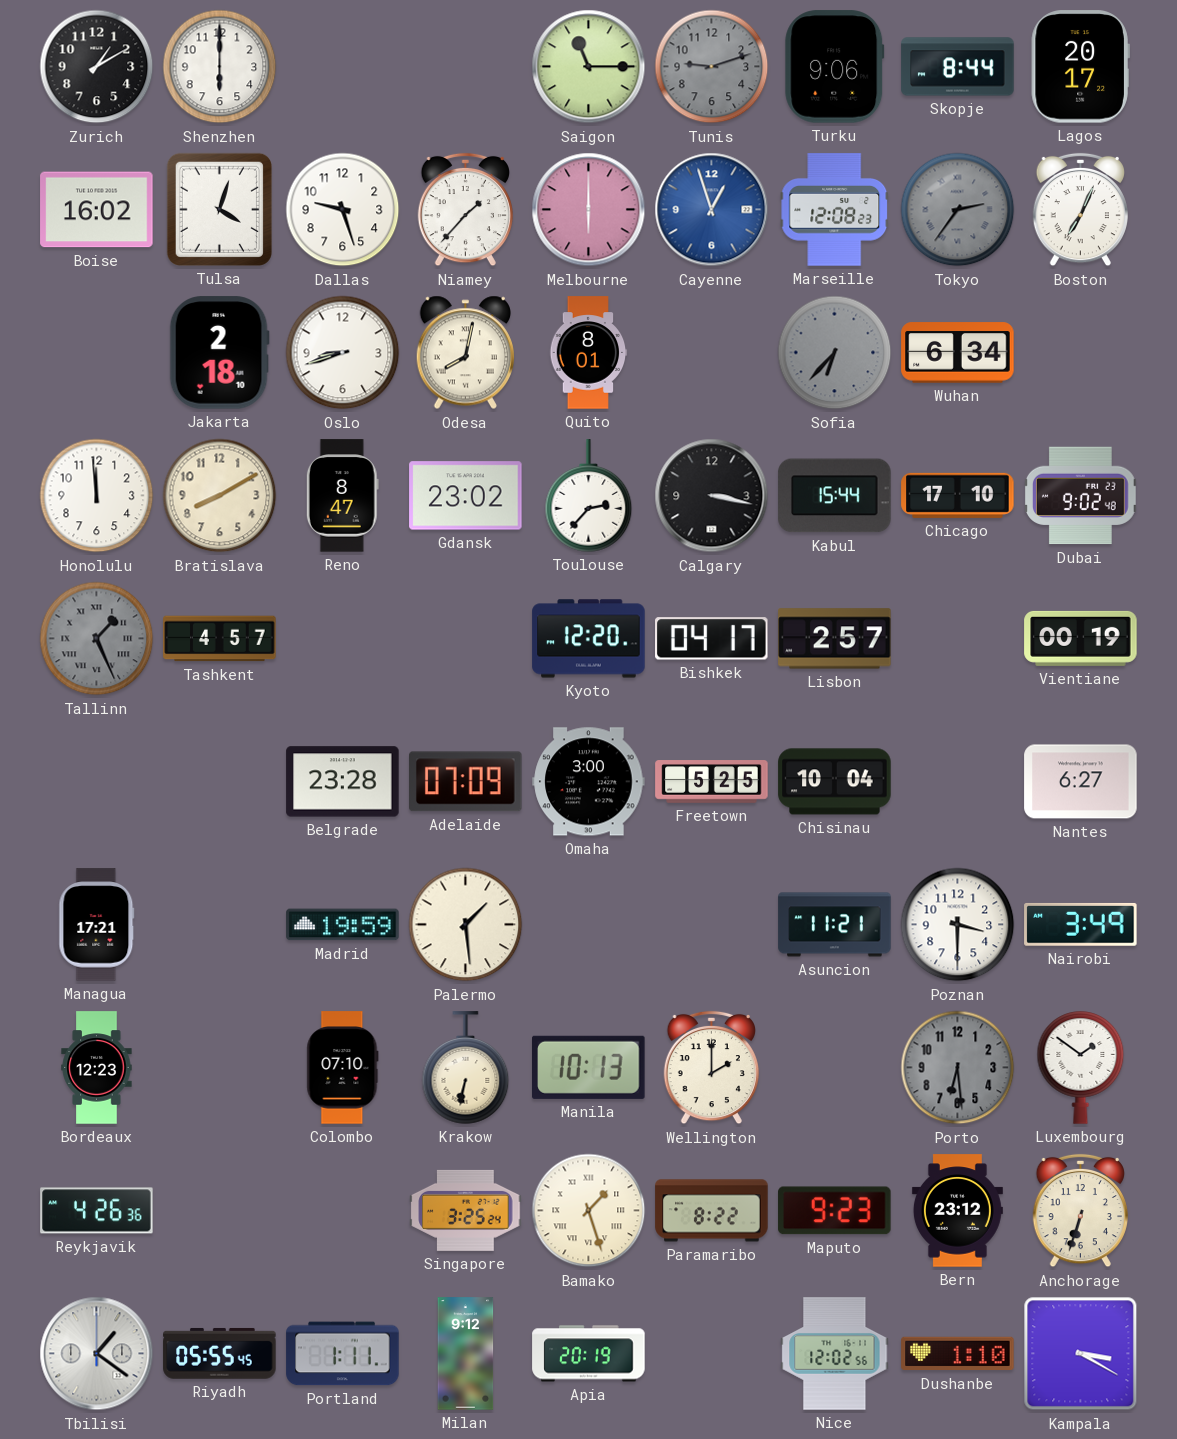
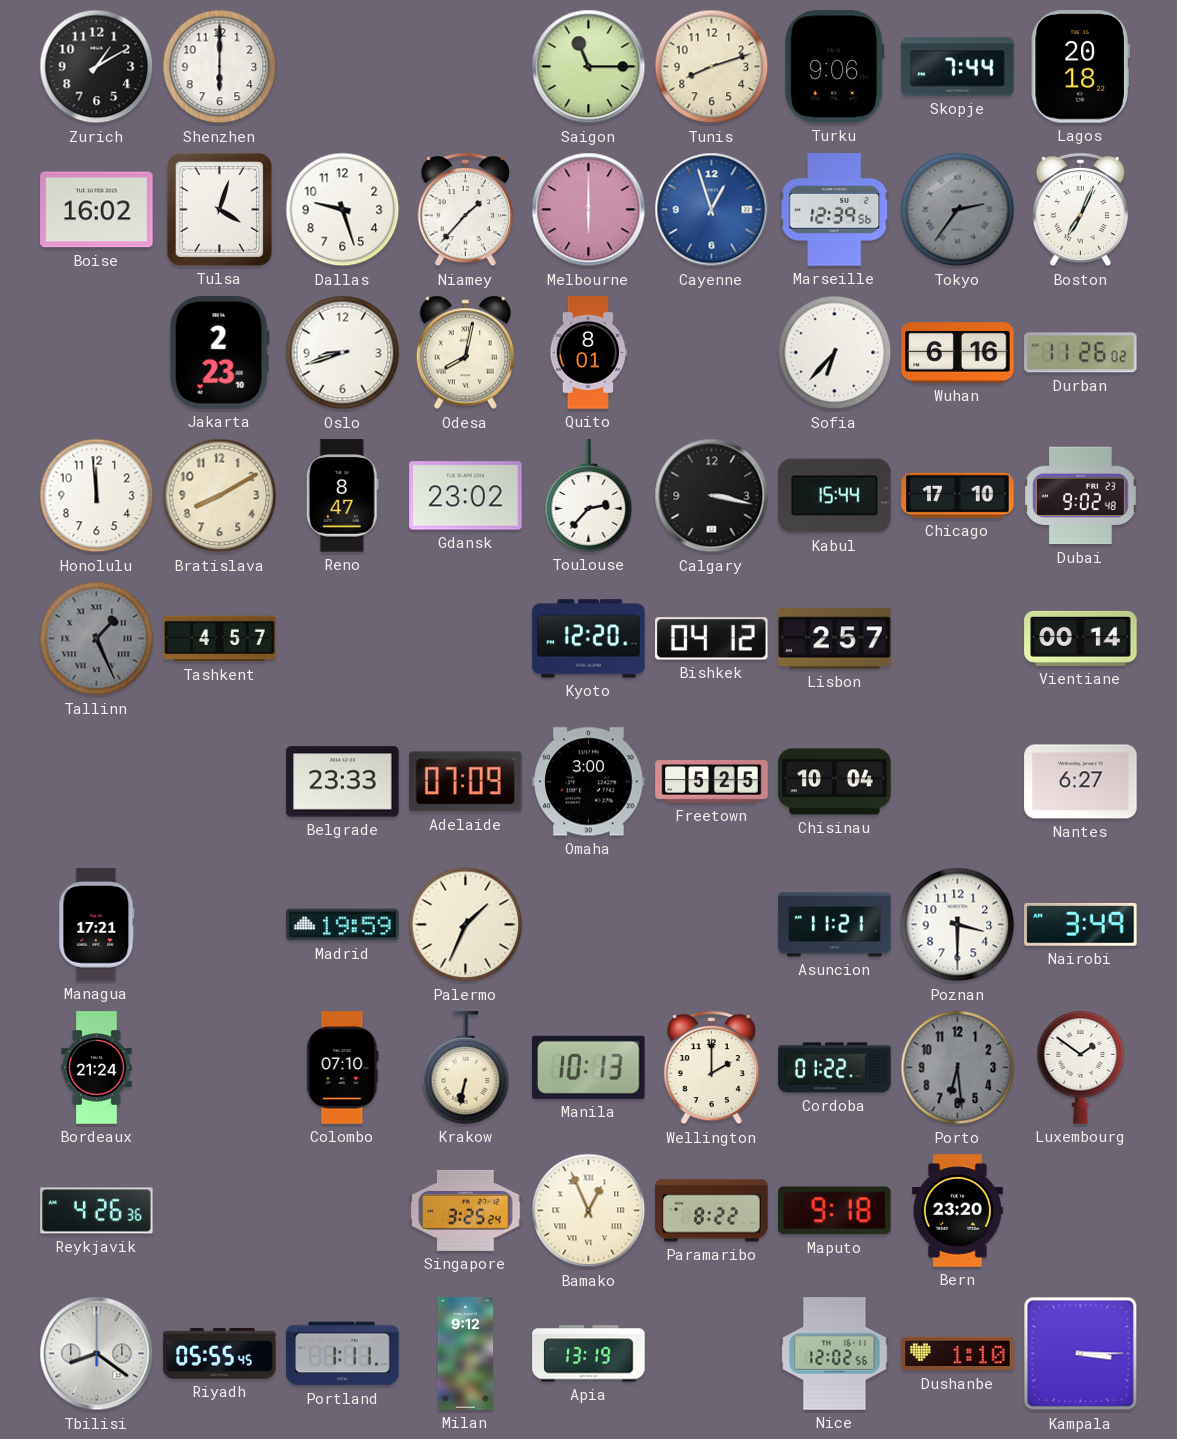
Tunis: 9:12 -> 8:12
Tunis dial: grey -> cream
Skopje: 8:44 -> 7:44
Lagos: 20:17 -> 20:18
Marseille: 12:08 -> 12:39
Jakarta: 2:18 -> 2:23
Sofia dial: grey -> white
Wuhan: 6:34 -> 6:16
Durban: none -> 11:26
Bishkek: 04:17 -> 04:12
Vientiane: 00:19 -> 00:14
Belgrade: 23:28 -> 23:33
Palermo: 1:29 -> 1:34
Bordeaux: 12:23 -> 21:24
Cordoba: none -> 01:22
Bamako: 1:27 -> 12:56
Maputo: 9:23 -> 9:18
Bern: 23:12 -> 23:20
Anchorage: 6:33 -> none
Tbilisi: 1:21 -> 8:21
Apia: 20:19 -> 13:19
Kampala: 3:20 -> 3:15
